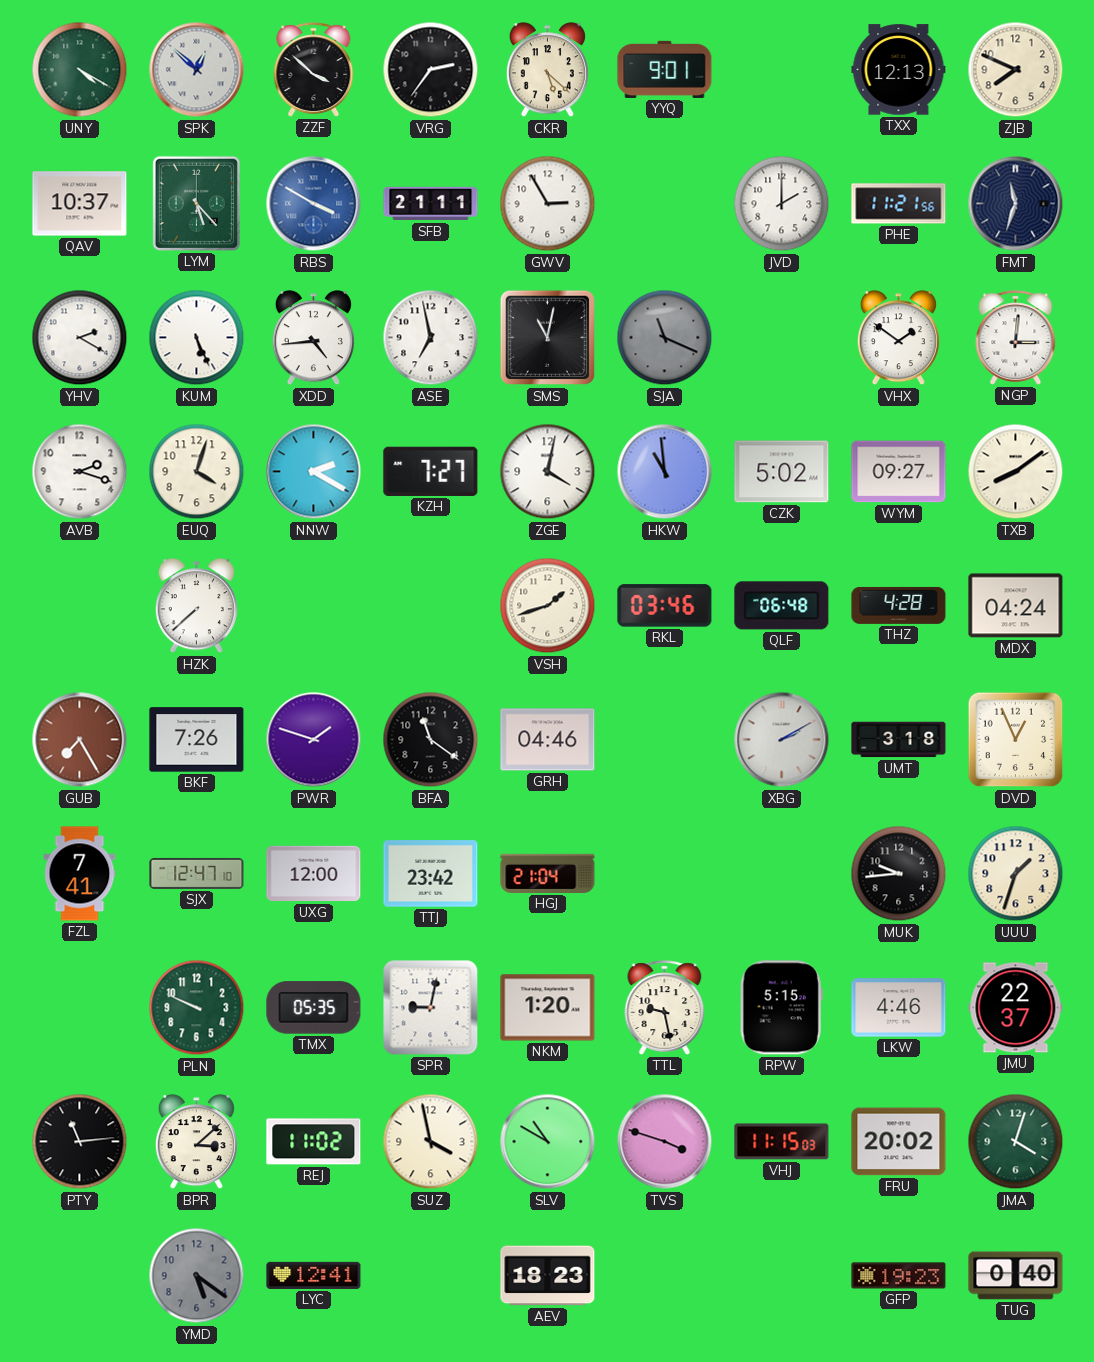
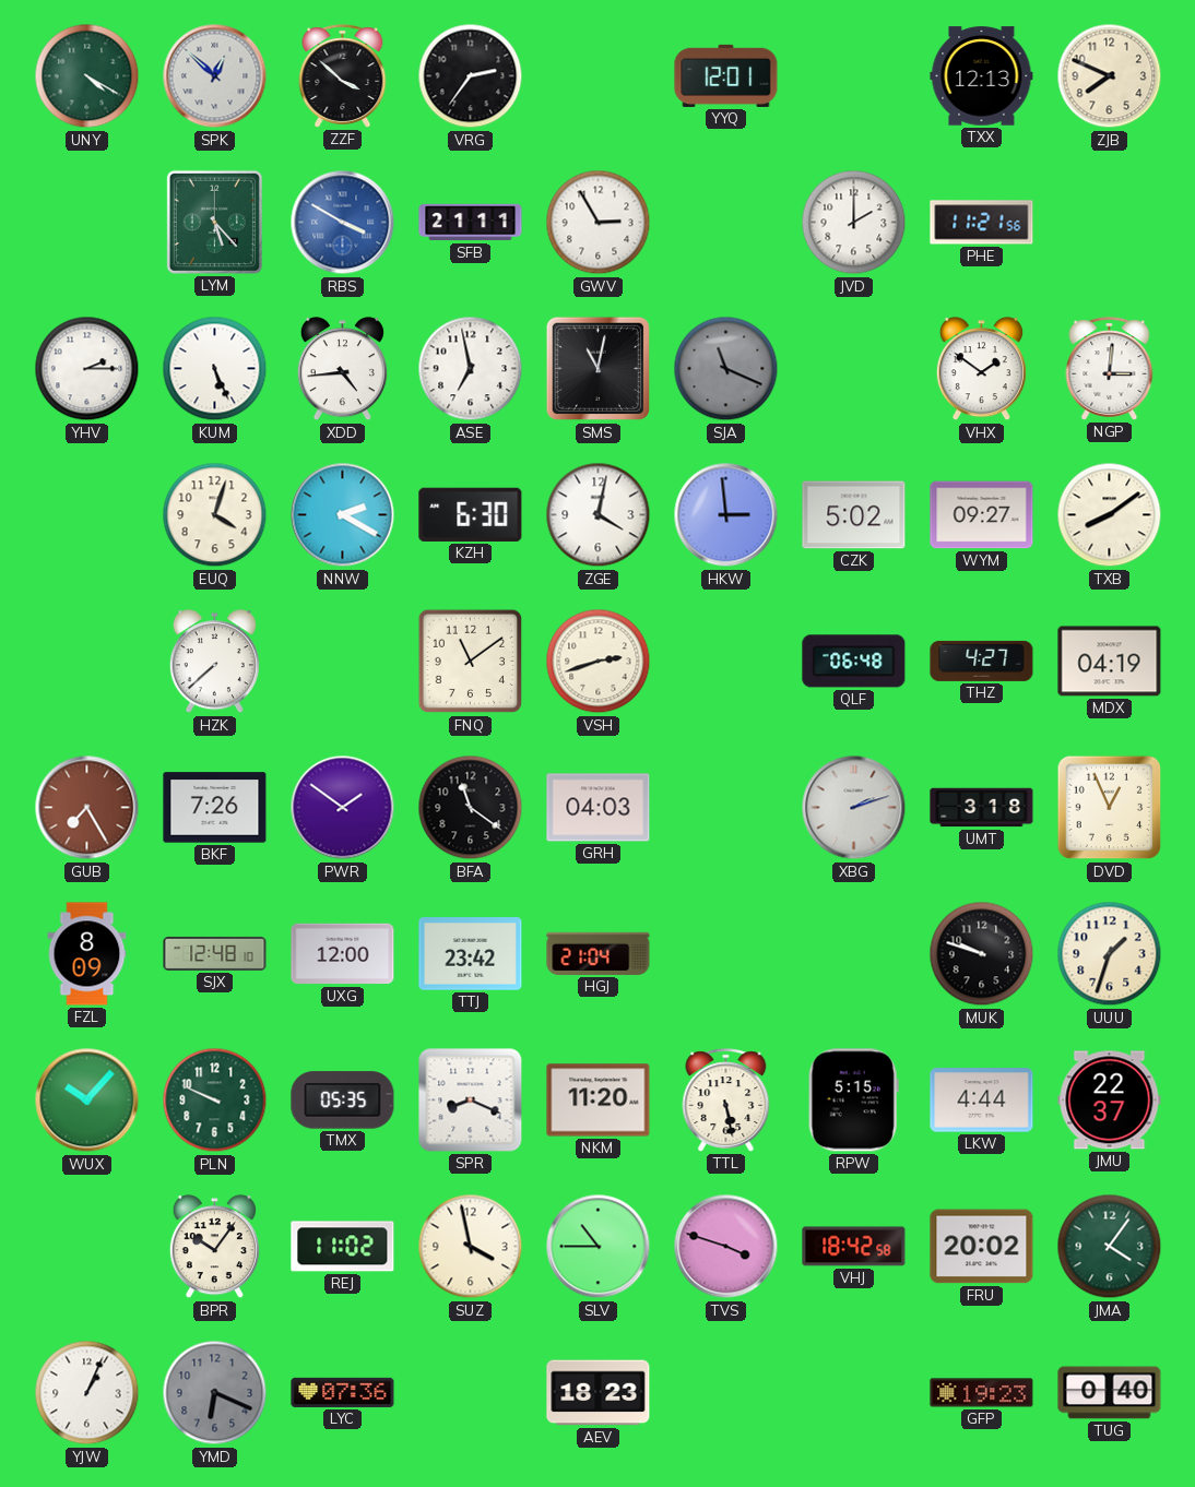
CKR: 5:22 -> none
YYQ: 9:01 -> 12:01
QAV: 10:37 -> none
FMT: 11:33 -> none
YHV: 2:20 -> 2:15
AVB: 2:18 -> none
KZH: 7:27 -> 6:30
HKW: 10:59 -> 2:59
FNQ: none -> 11:09
VSH: 1:42 -> 2:42
RKL: 03:46 -> none
THZ: 4:28 -> 4:27
MDX: 04:24 -> 04:19
PWR: 1:48 -> 1:51
GRH: 04:46 -> 04:03
XBG: 2:10 -> 2:12
FZL: 7:41 -> 8:09
SJX: 12:47 -> 12:48
MUK: 9:44 -> 9:48
WUX: none -> 10:07
SPR: 9:02 -> 8:19
NKM: 1:20 -> 11:20
TTL: 9:28 -> 5:28
LKW: 4:46 -> 4:44
PTY: 11:14 -> none
BPR: 3:08 -> 10:06
SLV: 10:50 -> 10:45
VHJ: 11:15 -> 18:42
JMA: 4:03 -> 4:06
YJW: none -> 1:04
YMD: 5:21 -> 6:19
LYC: 12:41 -> 07:36
